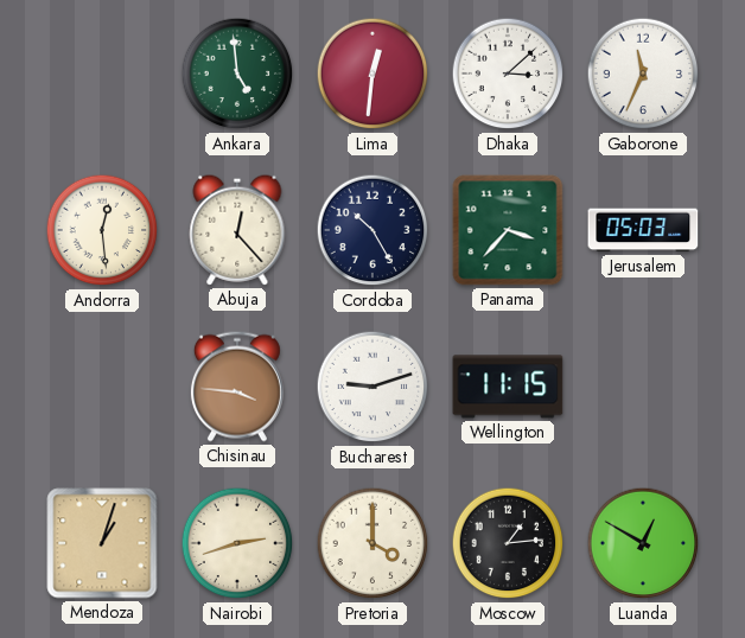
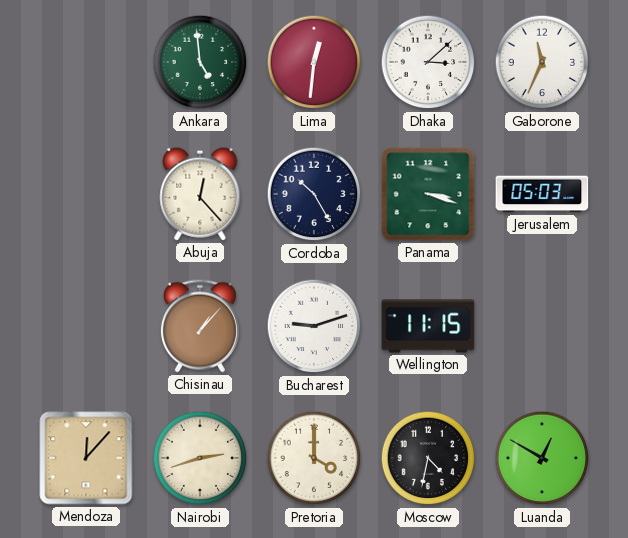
Andorra: 12:29 -> none
Panama: 3:37 -> 3:18
Chisinau: 3:46 -> 1:07
Mendoza: 1:03 -> 12:07
Moscow: 1:14 -> 4:32
